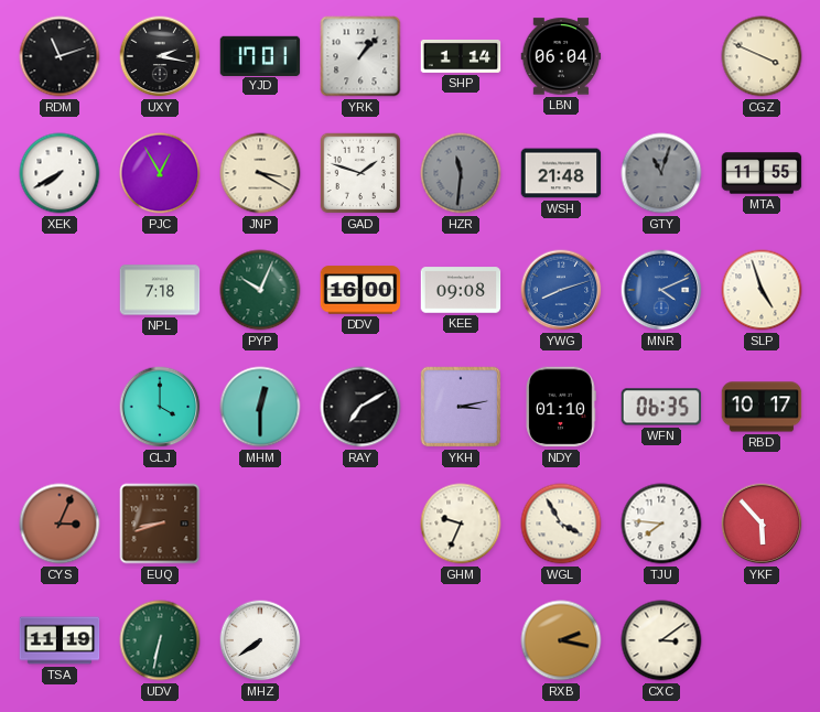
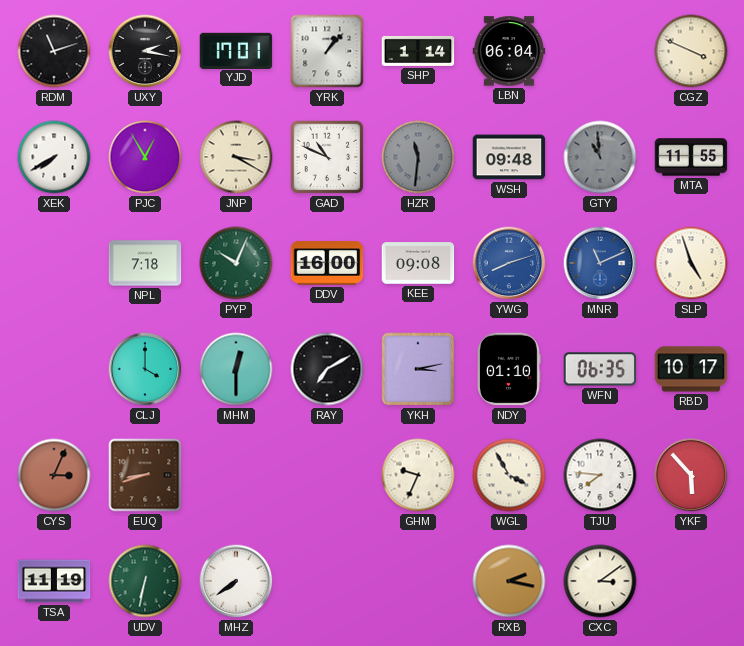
GAD: 1:48 -> 10:49
WSH: 21:48 -> 09:48
GTY: 11:03 -> 10:59
MNR: 4:11 -> 11:11
